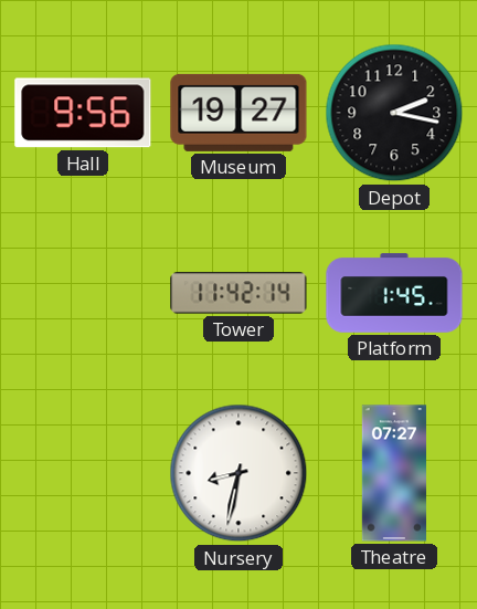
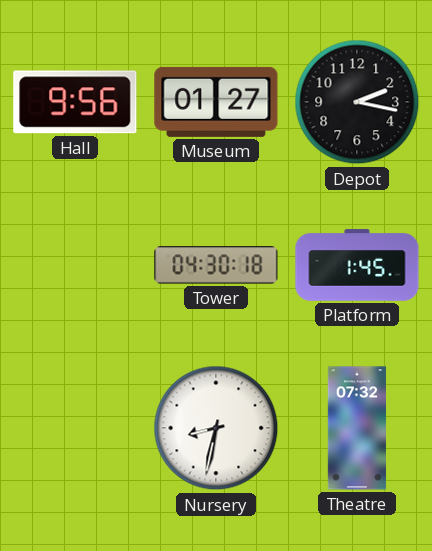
Museum: 19:27 -> 01:27
Tower: 11:42 -> 04:30
Theatre: 07:27 -> 07:32
